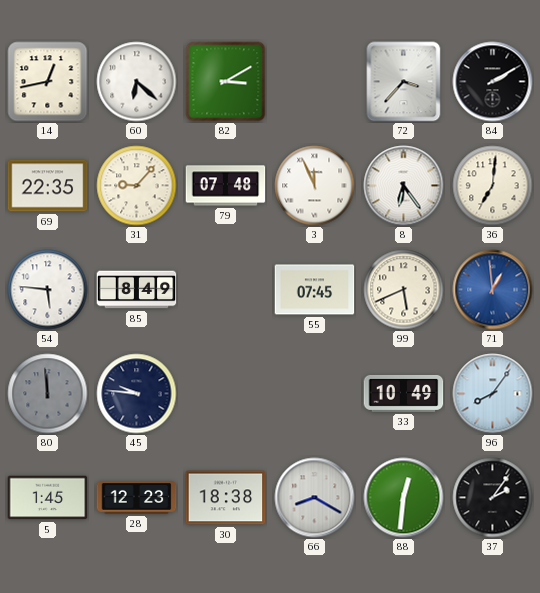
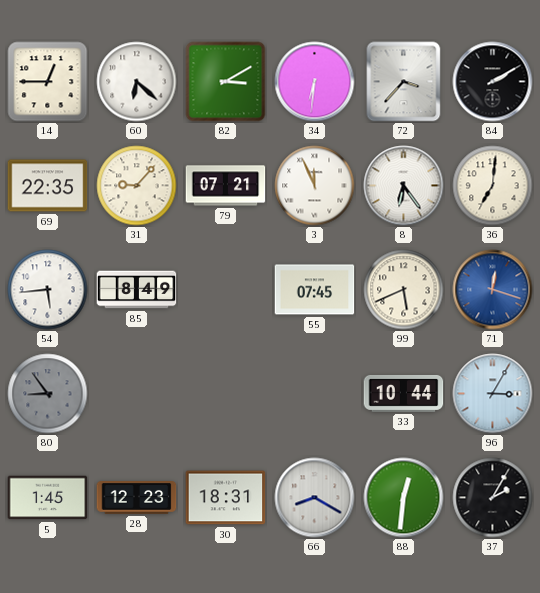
14: 12:43 -> 12:45
34: none -> 6:31
79: 07:48 -> 07:21
54: 5:46 -> 5:44
71: 12:59 -> 12:18
80: 11:59 -> 8:54
45: 9:46 -> none
33: 10:49 -> 10:44
96: 8:06 -> 3:05
30: 18:38 -> 18:31
37: 2:06 -> 2:05
